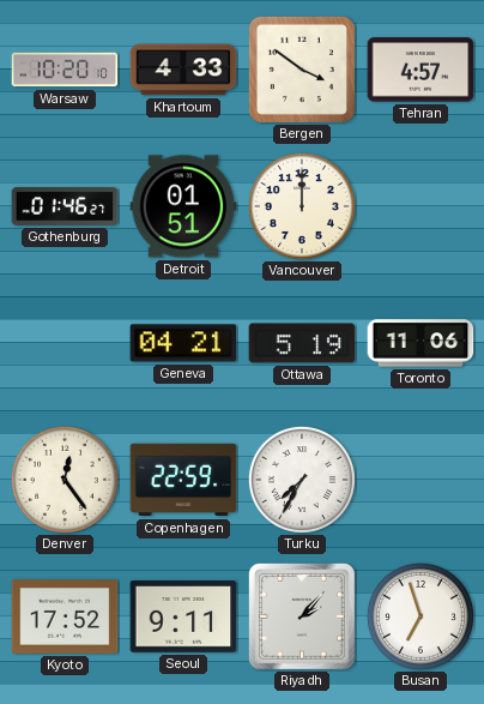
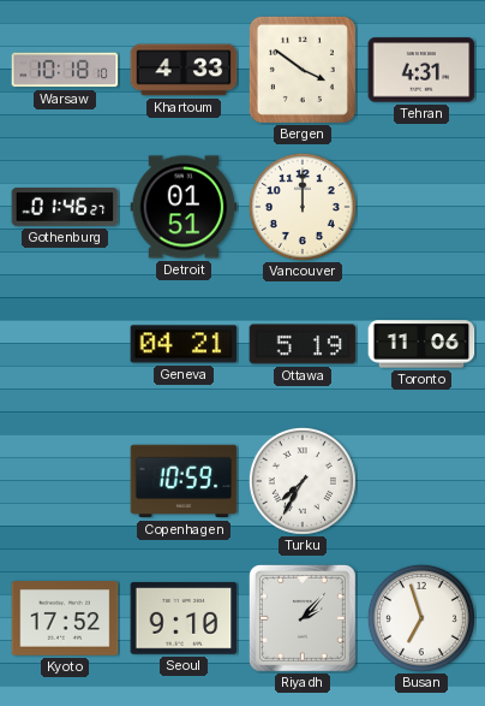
Warsaw: 10:20 -> 10:18
Tehran: 4:57 -> 4:31
Denver: 12:24 -> none
Copenhagen: 22:59 -> 10:59
Seoul: 9:11 -> 9:10
